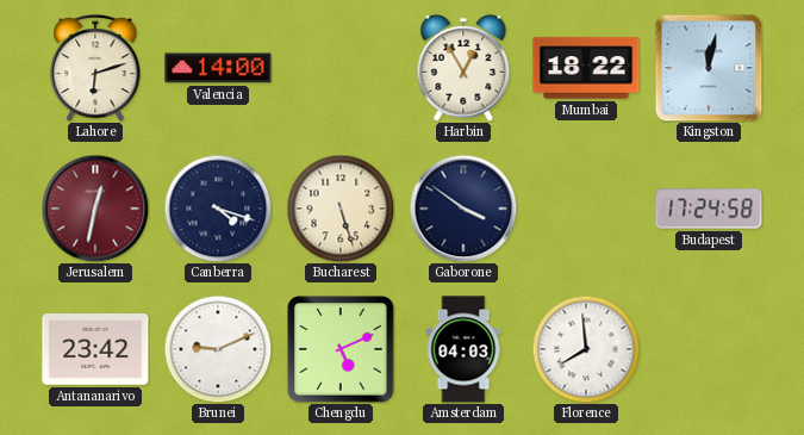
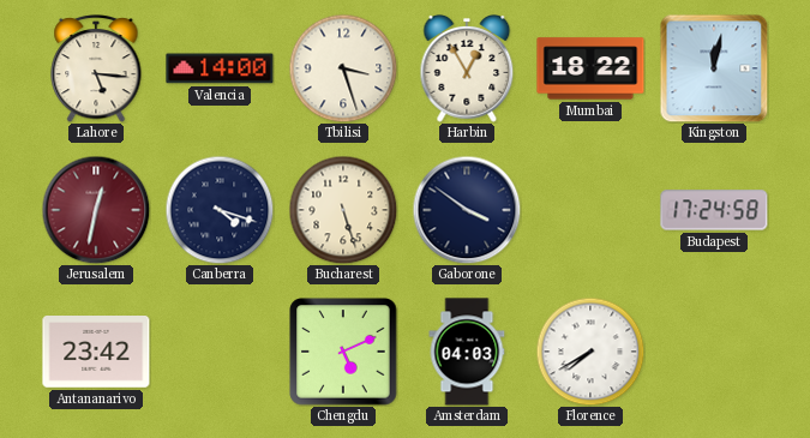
Lahore: 6:12 -> 5:16
Tbilisi: none -> 3:27
Brunei: 9:11 -> none
Florence: 7:59 -> 7:40
